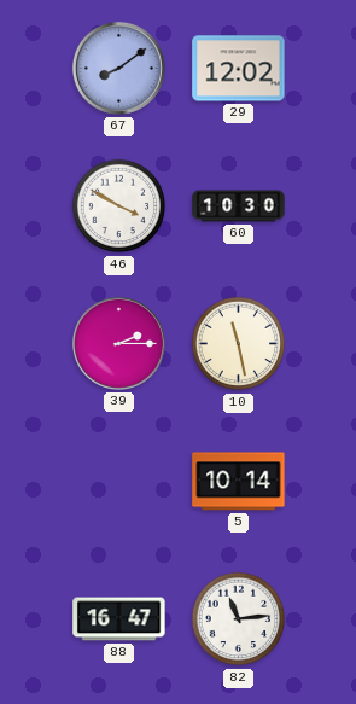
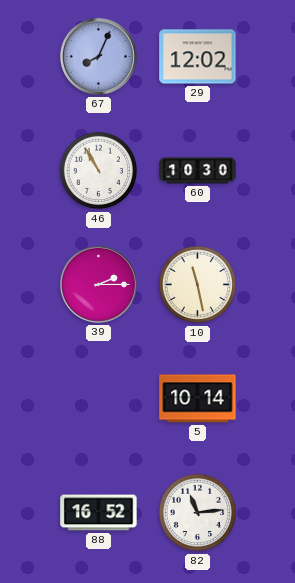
67: 8:09 -> 8:04
46: 3:50 -> 10:55
88: 16:47 -> 16:52
